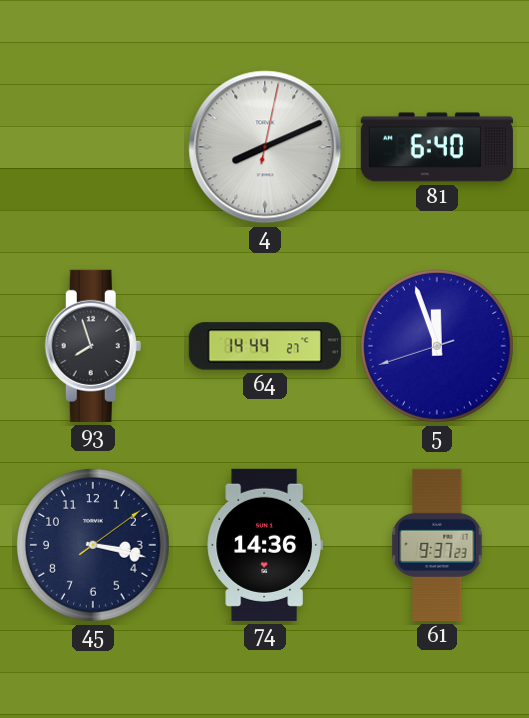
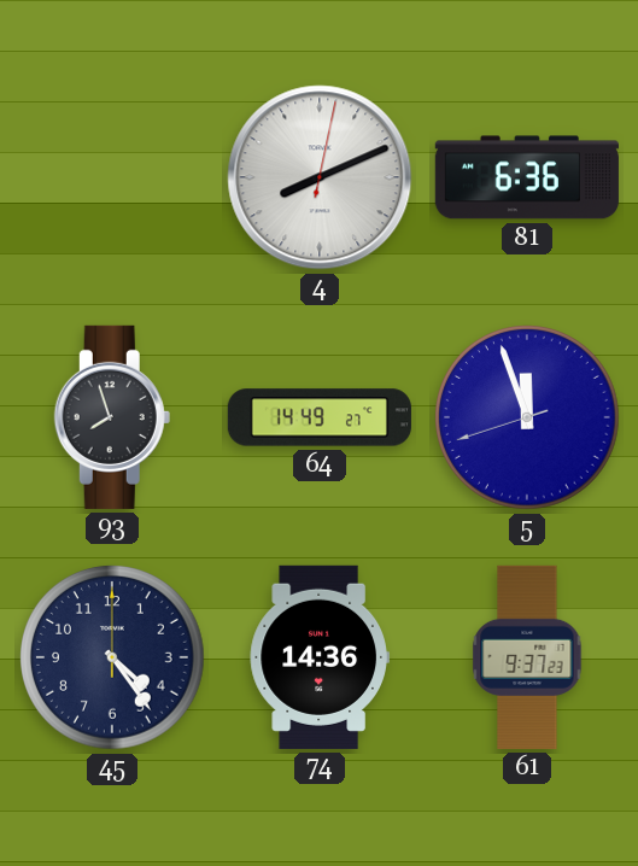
81: 6:40 -> 6:36
64: 14:44 -> 14:49
45: 3:17 -> 4:24
